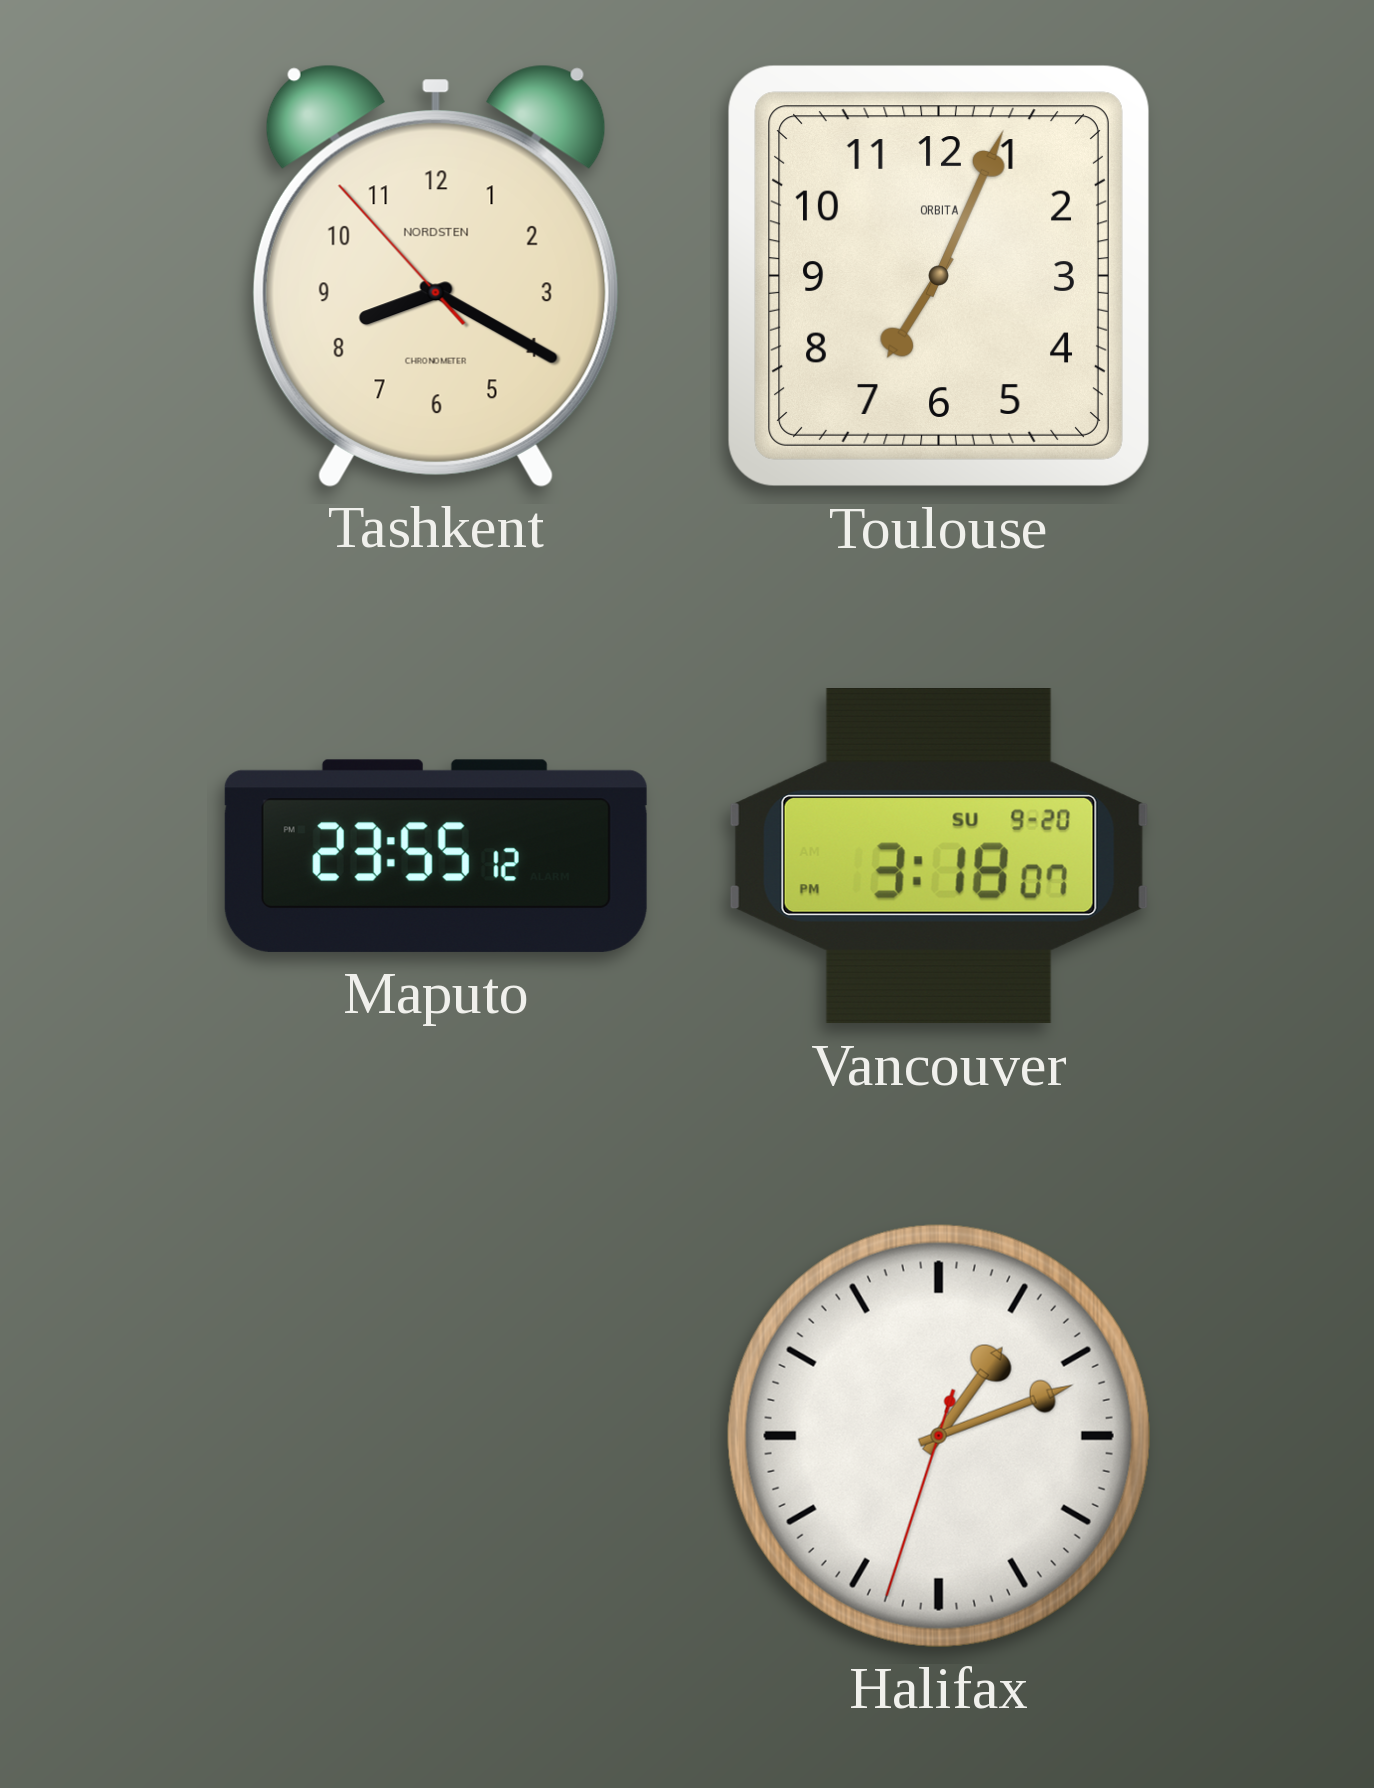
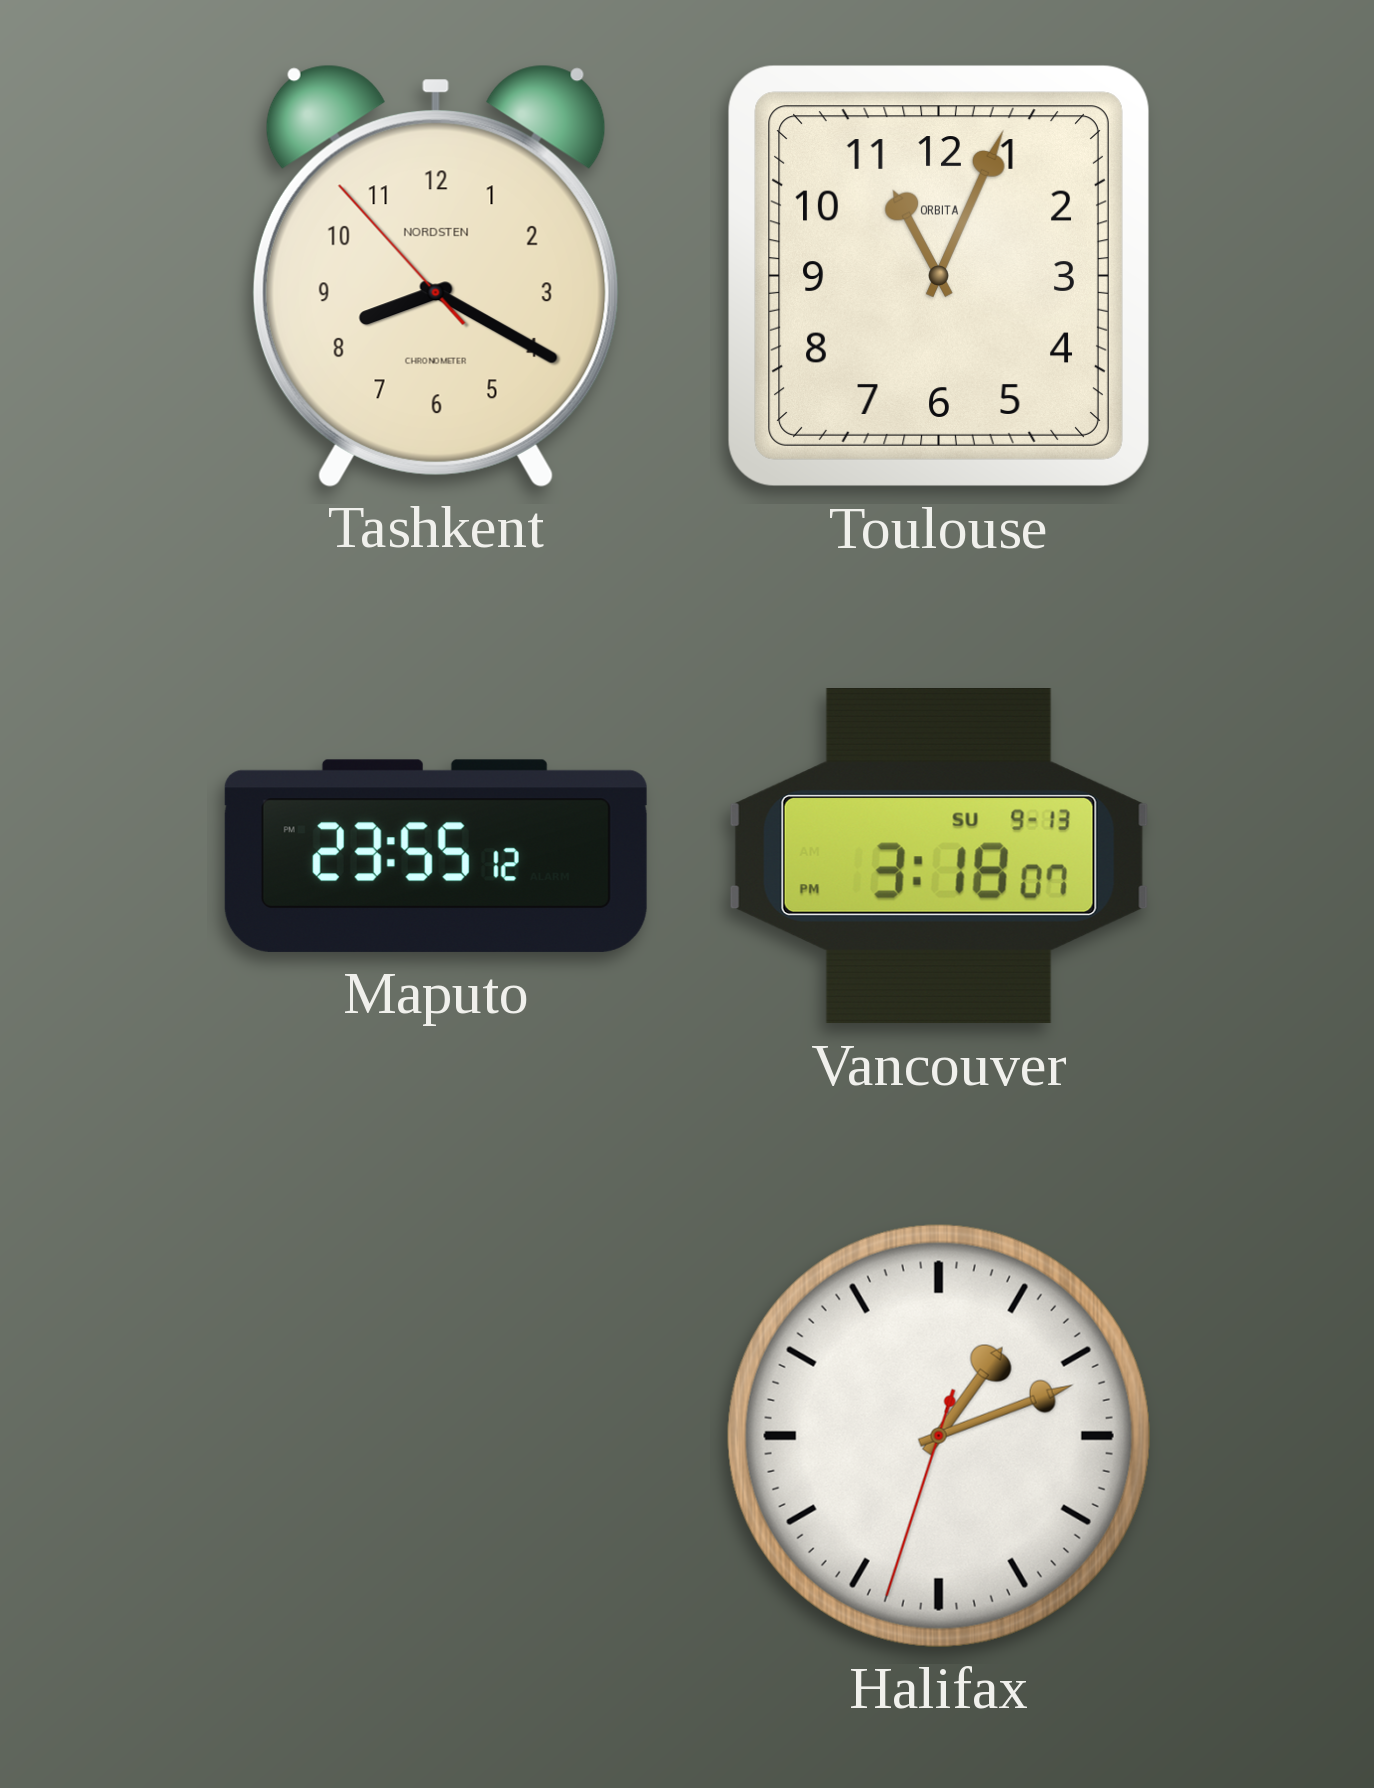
Toulouse: 7:04 -> 11:04
Vancouver date: SU 9-20 -> SU 9-13
